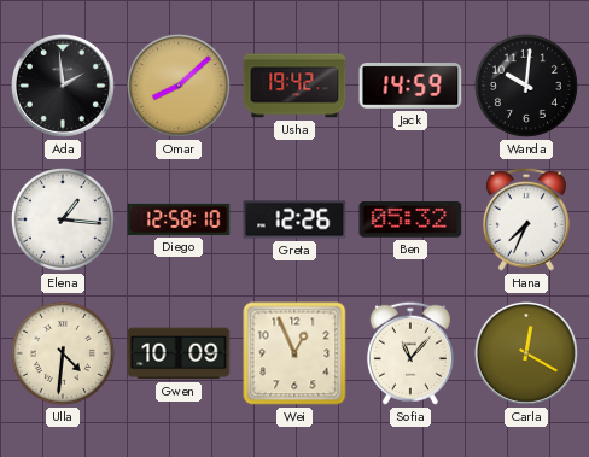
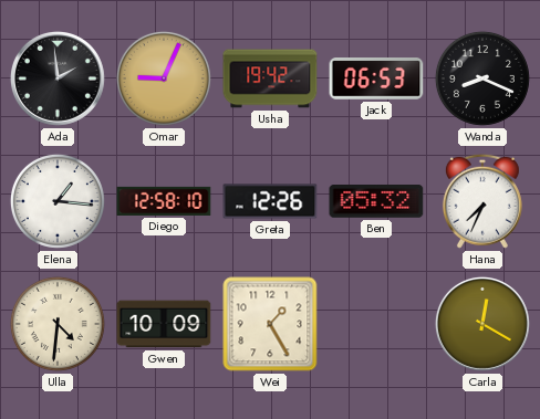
Omar: 8:08 -> 9:04
Jack: 14:59 -> 06:53
Wanda: 10:01 -> 8:19
Wei: 12:56 -> 1:25
Sofia: 11:07 -> none
